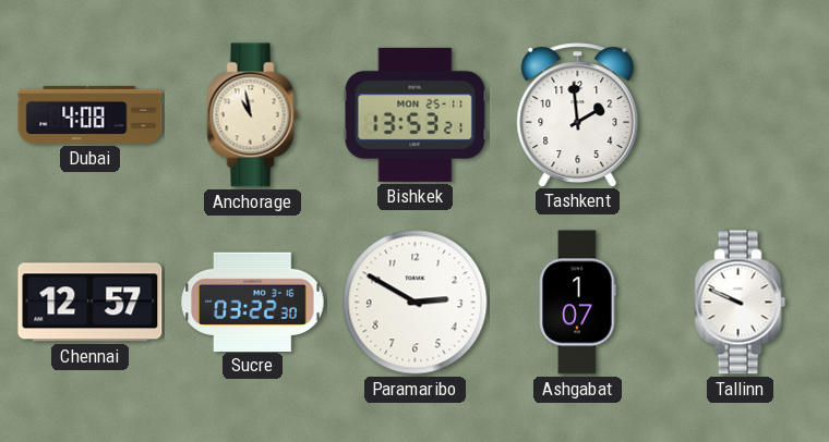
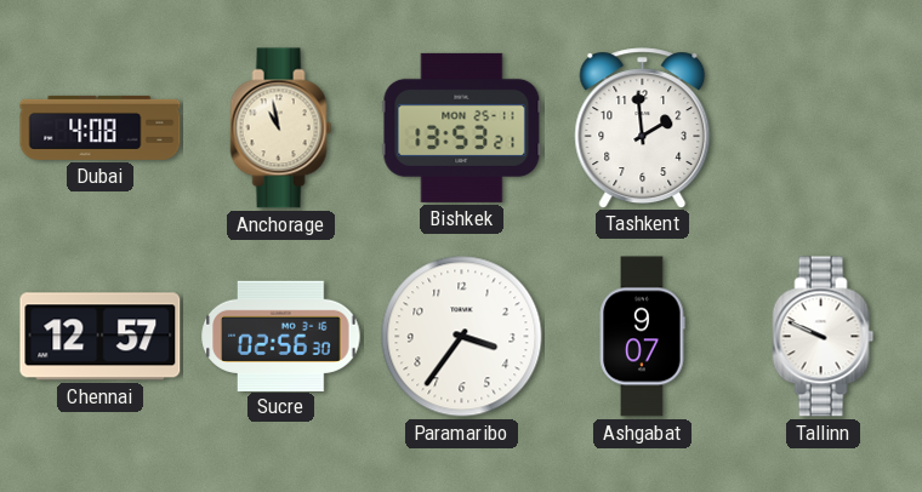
Sucre: 03:22 -> 02:56
Paramaribo: 2:50 -> 3:36
Ashgabat: 1:07 -> 9:07
